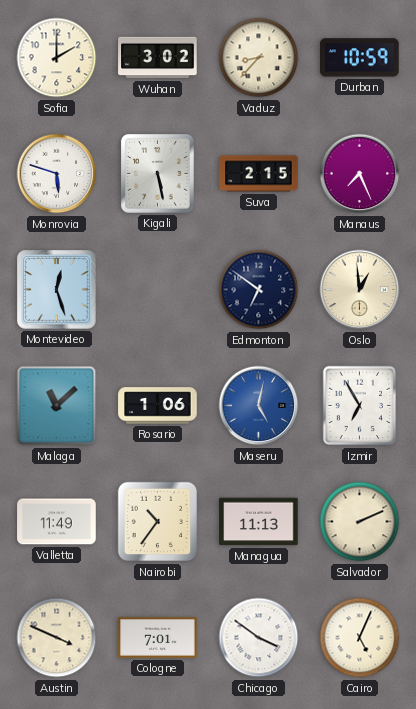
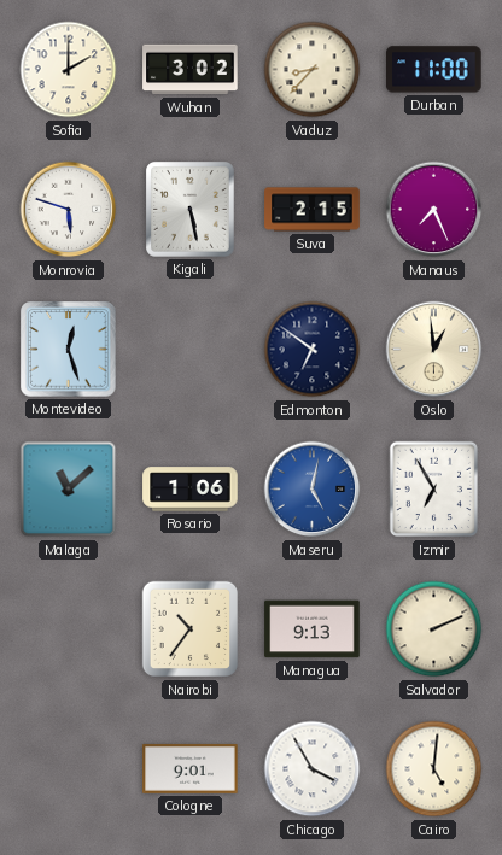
Durban: 10:59 -> 11:00
Valletta: 11:49 -> none
Managua: 11:13 -> 9:13
Austin: 3:49 -> none
Cologne: 7:01 -> 9:01
Chicago: 3:51 -> 3:55
Cairo: 5:04 -> 5:01
